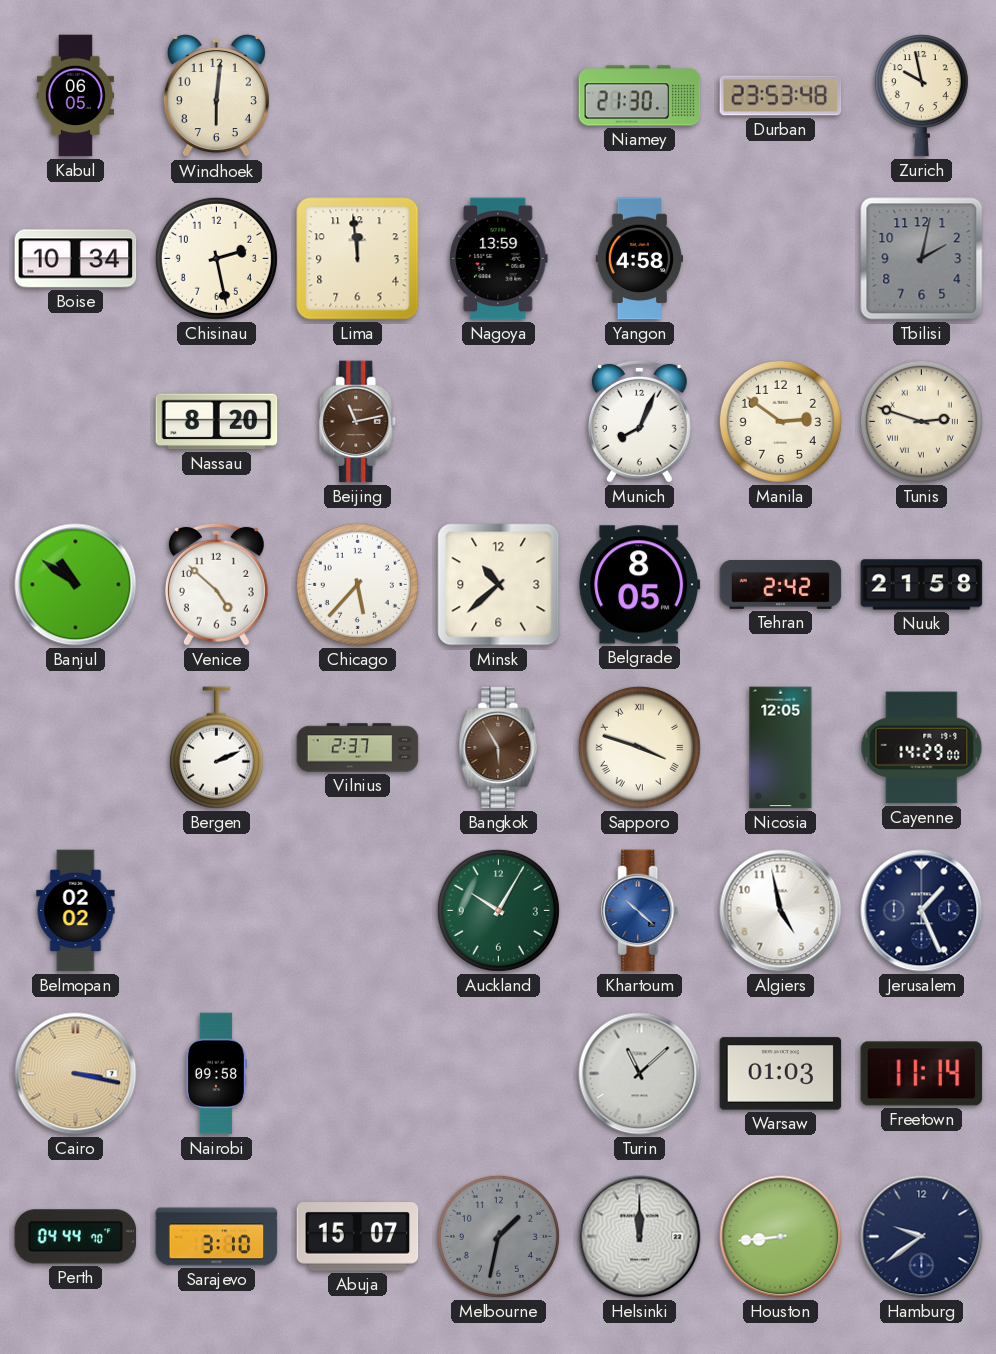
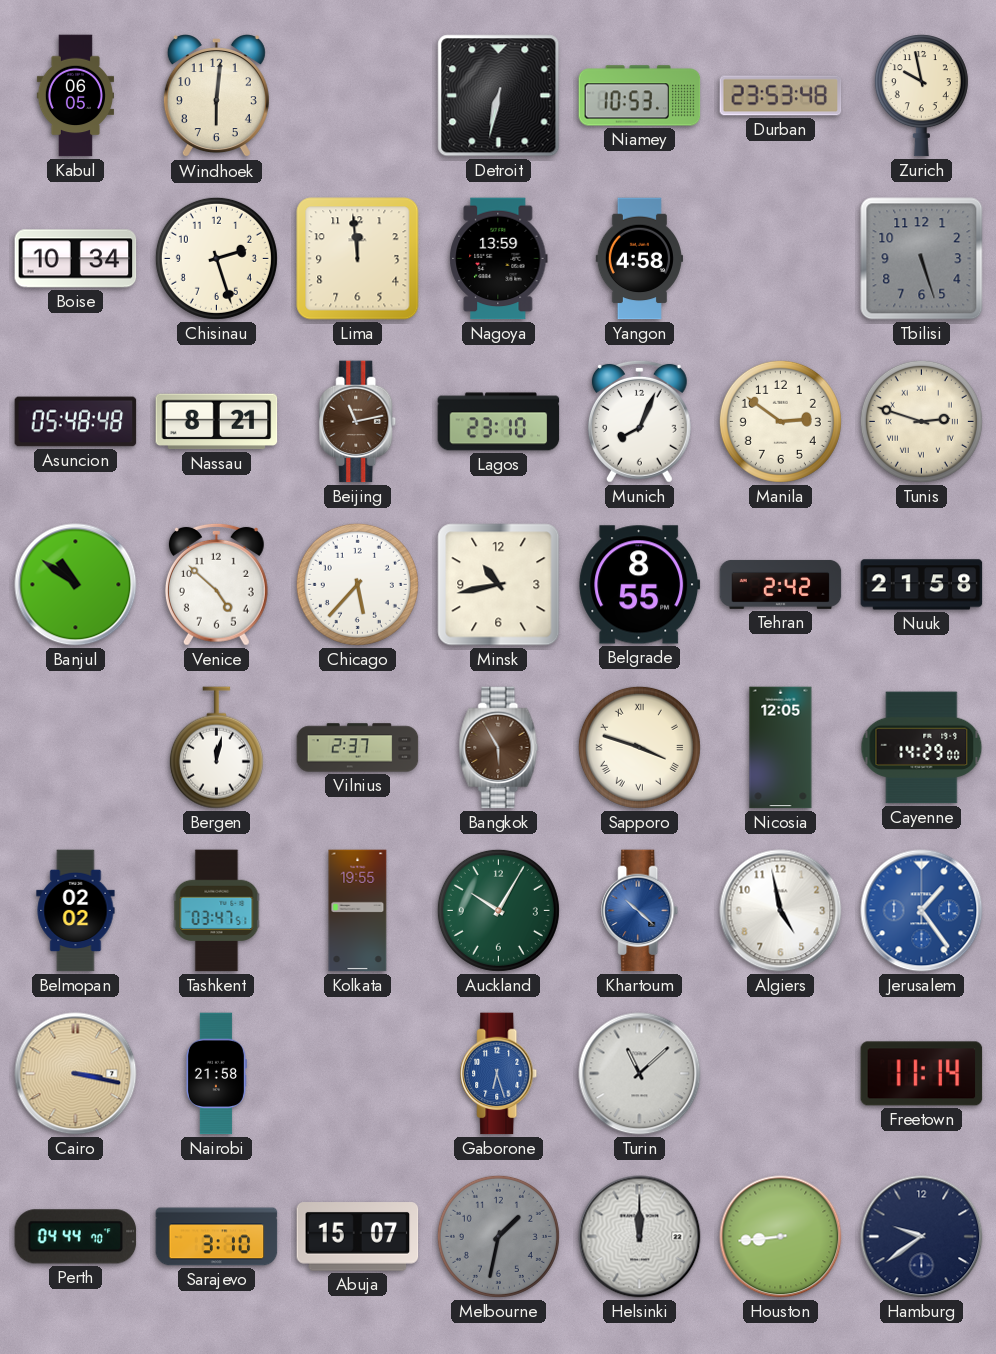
Detroit: none -> 6:32
Niamey: 21:30 -> 10:53
Chisinau: 2:28 -> 2:27
Tbilisi: 2:02 -> 5:27
Asuncion: none -> 05:48
Nassau: 8:20 -> 8:21
Lagos: none -> 23:10
Minsk: 10:38 -> 10:43
Belgrade: 8:05 -> 8:55
Bergen: 2:11 -> 12:02
Tashkent: none -> 03:47
Kolkata: none -> 19:55
Jerusalem: 1:26 -> 1:24
Jerusalem dial: navy -> blue
Nairobi: 09:58 -> 21:58
Gaborone: none -> 6:27
Warsaw: 01:03 -> none
